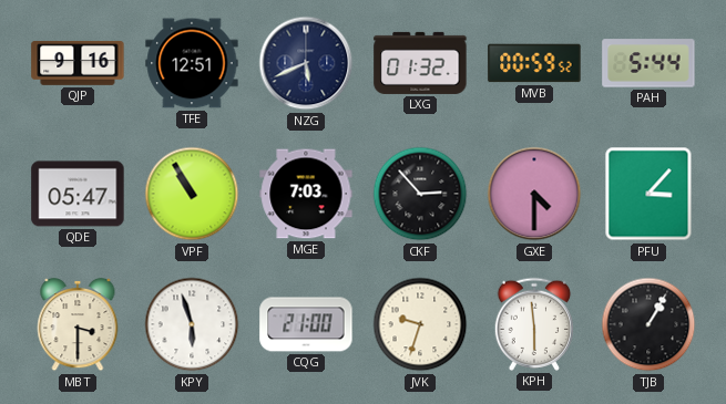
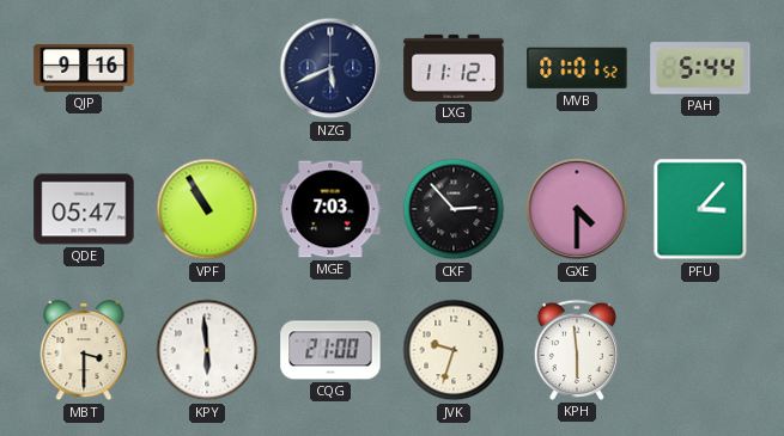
TFE: 12:51 -> none
LXG: 01:32 -> 11:12
MVB: 00:59 -> 01:01
KPY: 5:57 -> 5:59
TJB: 1:05 -> none
